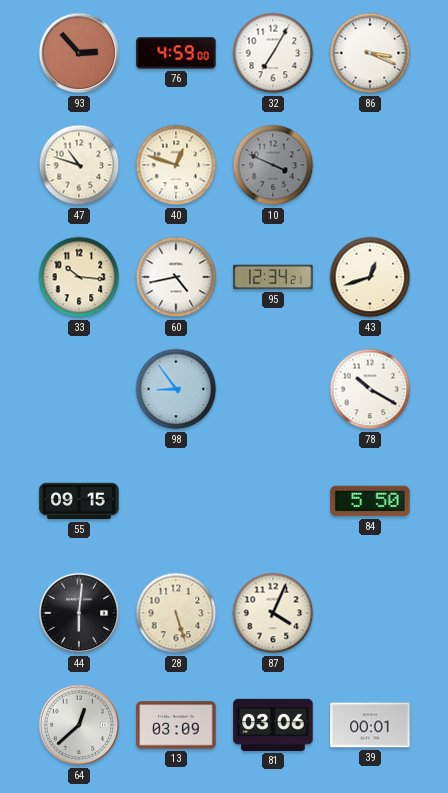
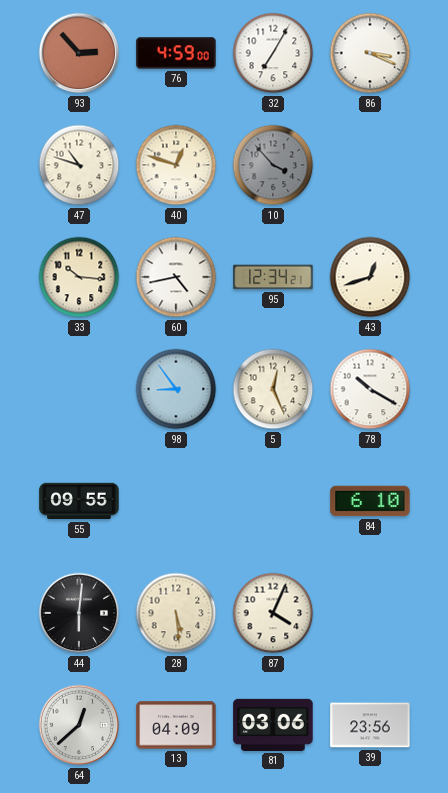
10: 3:49 -> 3:53
5: none -> 12:26
55: 09:15 -> 09:55
84: 5:50 -> 6:10
28: 5:27 -> 5:29
13: 03:09 -> 04:09
39: 00:01 -> 23:56
